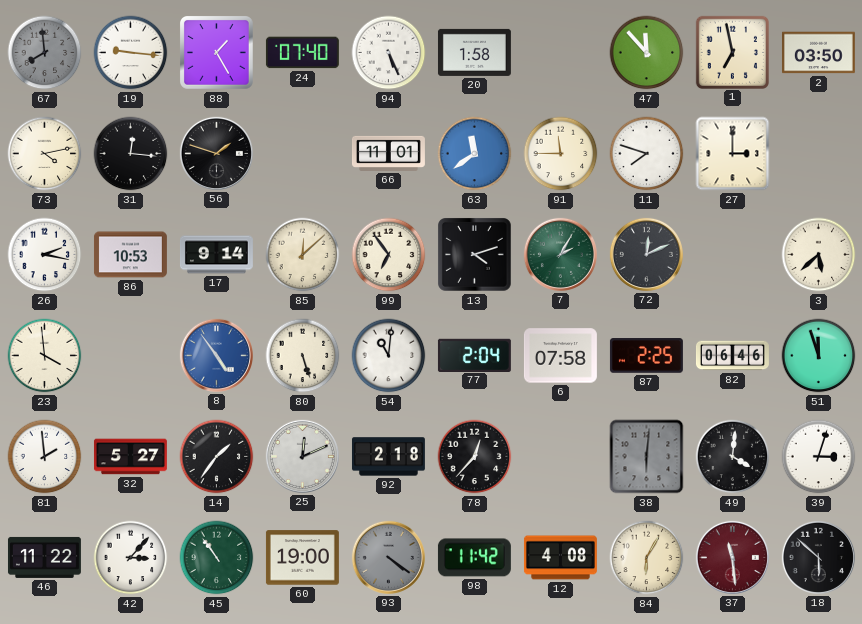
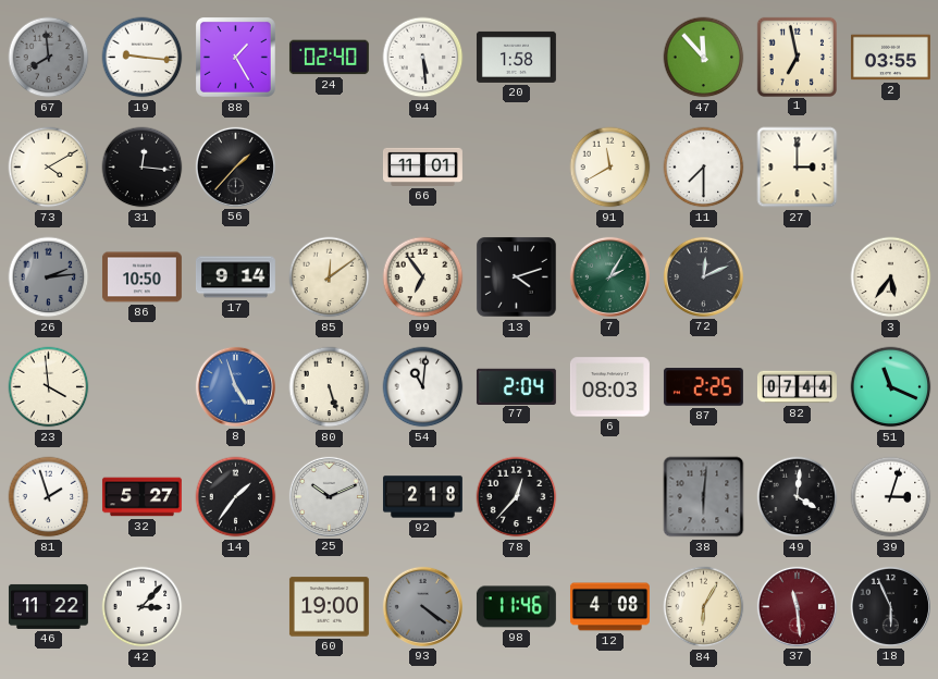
24: 07:40 -> 02:40
94: 5:26 -> 5:29
2: 03:50 -> 03:55
73: 4:13 -> 4:10
56: 1:48 -> 1:37
63: 11:39 -> none
91: 11:45 -> 11:40
11: 7:48 -> 7:30
26: 2:17 -> 2:14
26 dial: white -> grey
86: 10:53 -> 10:50
85: 12:08 -> 12:09
3: 5:38 -> 5:36
8: 4:54 -> 4:57
6: 07:58 -> 08:03
82: 06:46 -> 07:44
51: 11:57 -> 11:19
81: 1:59 -> 1:57
25: 12:11 -> 10:11
45: 10:54 -> none
98: 11:42 -> 11:46
18: 5:52 -> 5:56
